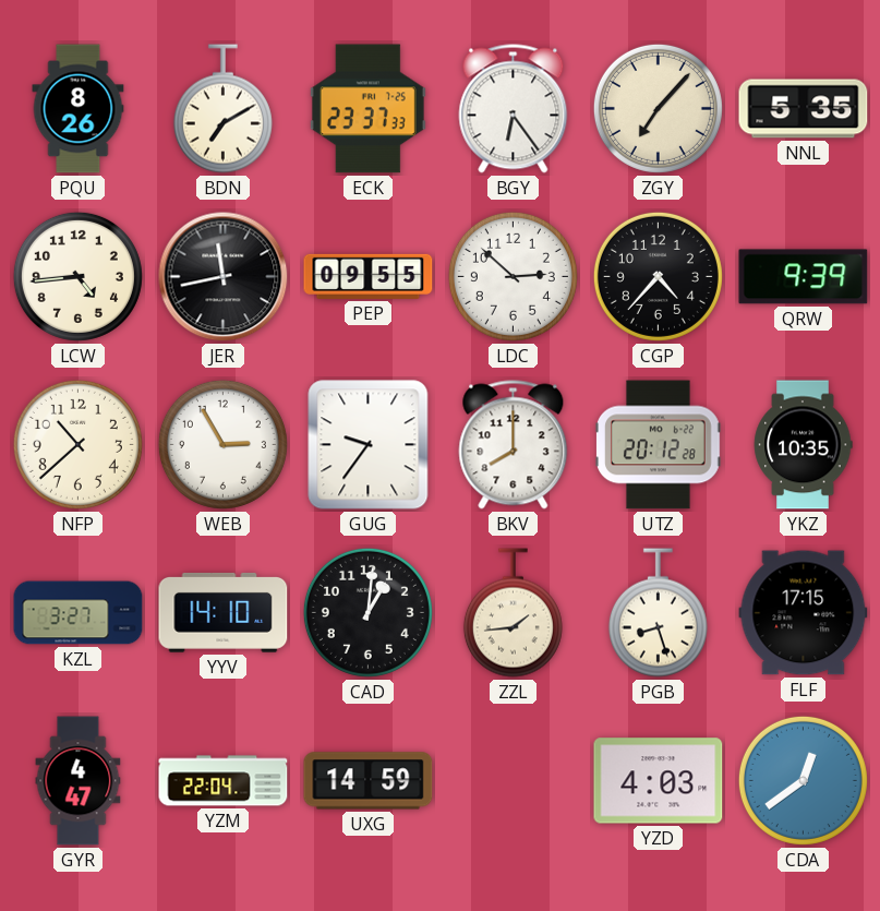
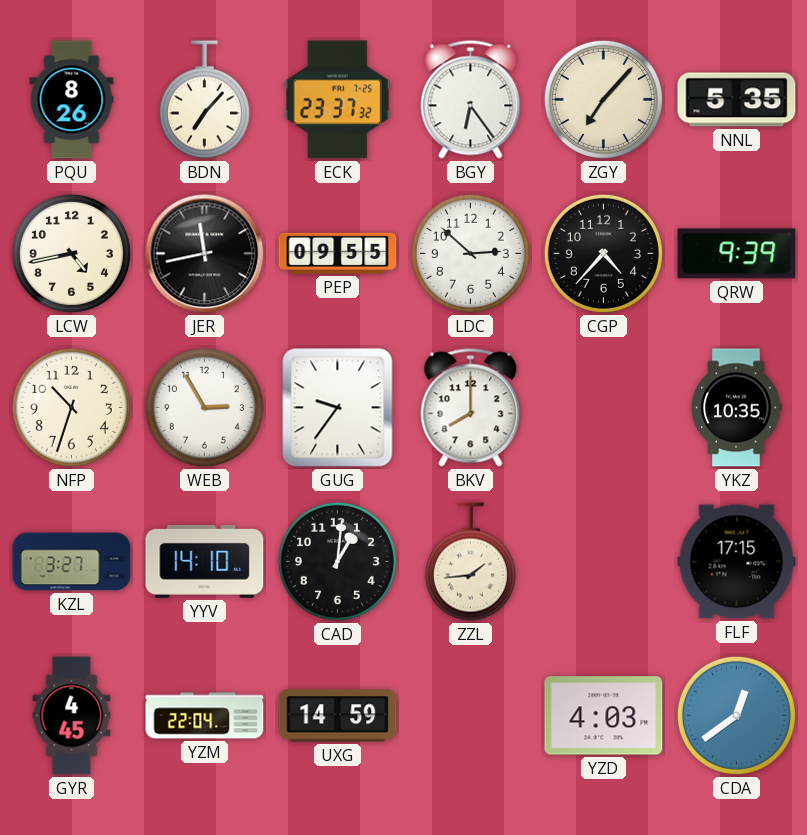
BDN: 7:10 -> 7:07
ECK: 23:37:33 -> 23:37:32
LCW: 4:44 -> 4:43
NFP: 10:38 -> 10:33
UTZ: 20:12 -> none
PGB: 8:27 -> none
GYR: 4:47 -> 4:45
